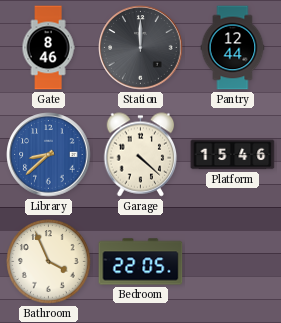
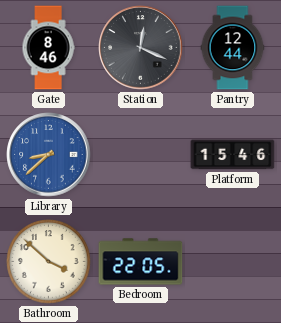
Station: 12:00 -> 12:19
Garage: 4:22 -> none
Bathroom: 3:56 -> 3:52
